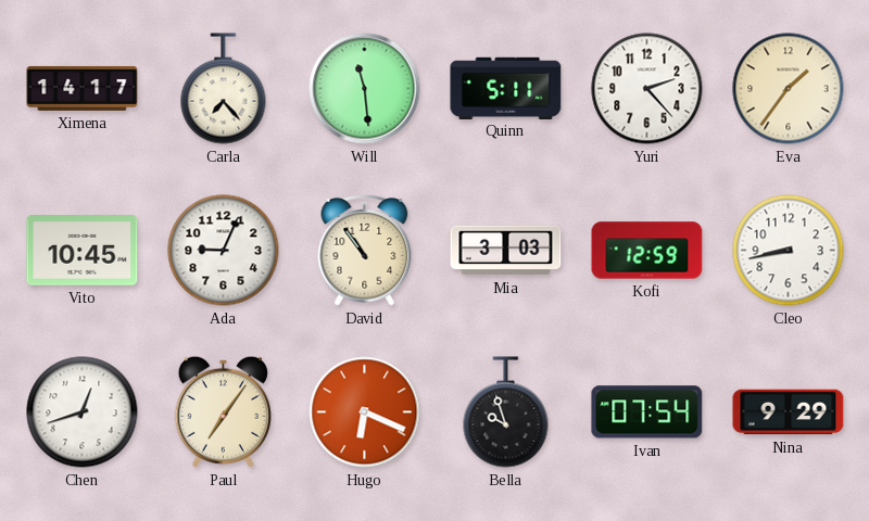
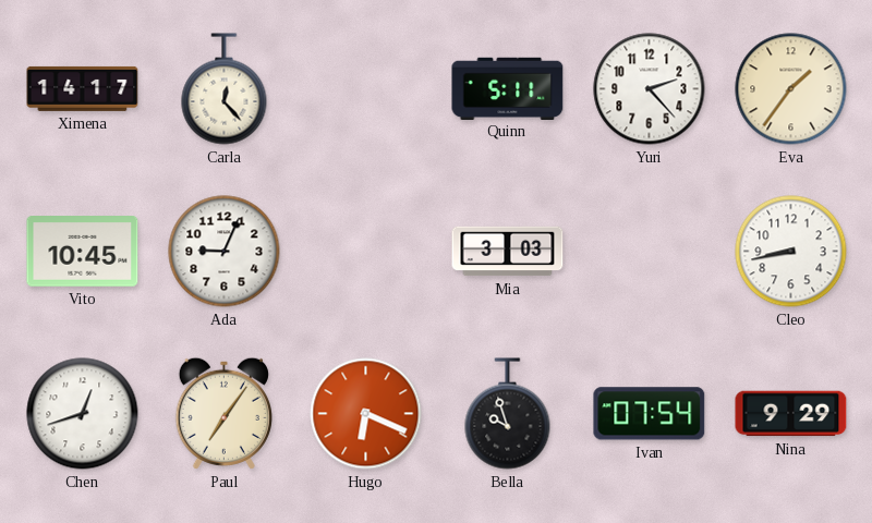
Carla: 7:23 -> 12:23
Will: 11:29 -> none
David: 10:54 -> none
Kofi: 12:59 -> none
